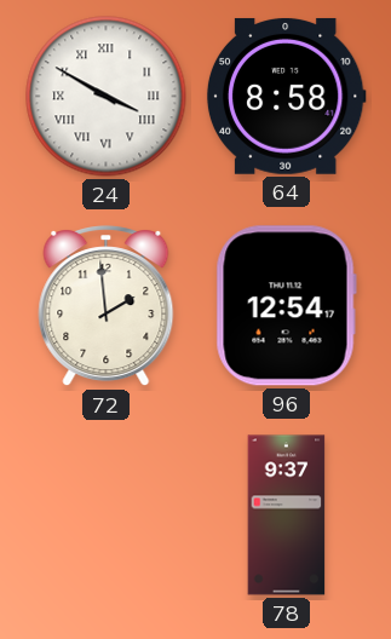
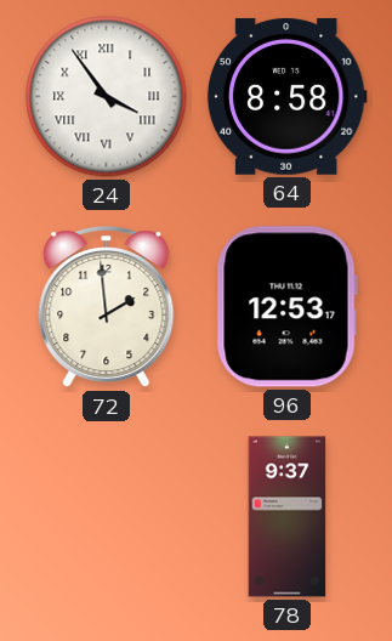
24: 3:50 -> 3:54
96: 12:54 -> 12:53
